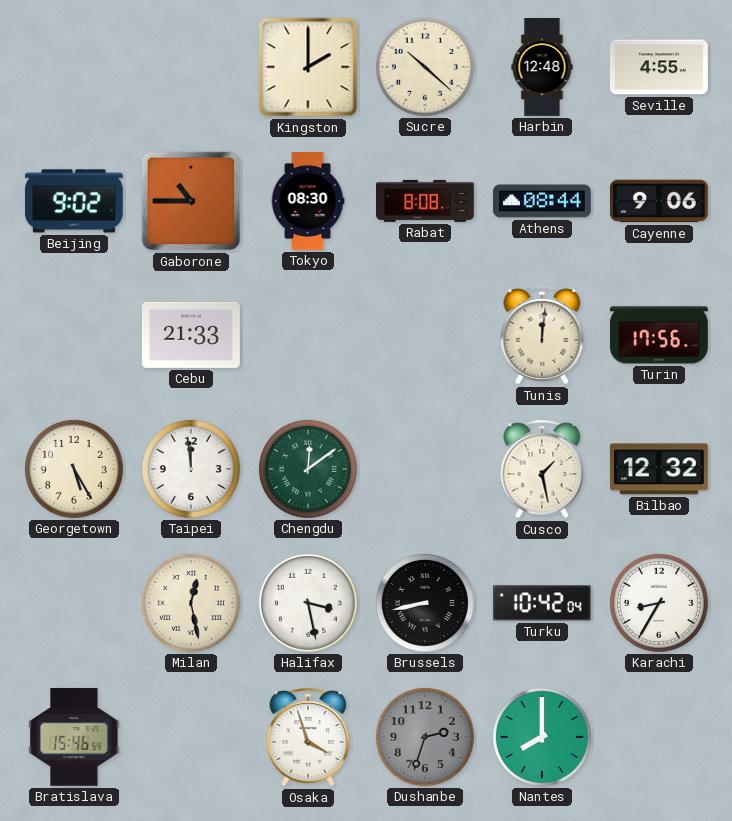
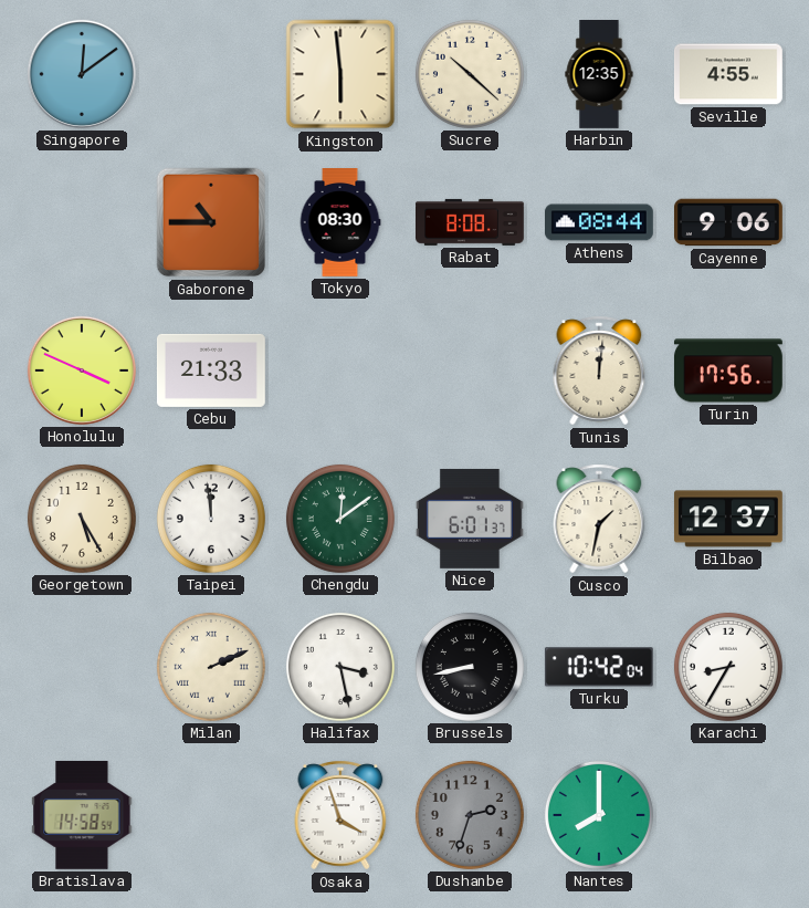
Singapore: none -> 12:09
Kingston: 2:00 -> 5:59
Harbin: 12:48 -> 12:35
Beijing: 9:02 -> none
Honolulu: none -> 3:49
Nice: none -> 6:01
Cusco: 1:28 -> 1:32
Bilbao: 12:32 -> 12:37
Milan: 12:28 -> 2:11
Bratislava: 15:46 -> 14:58
